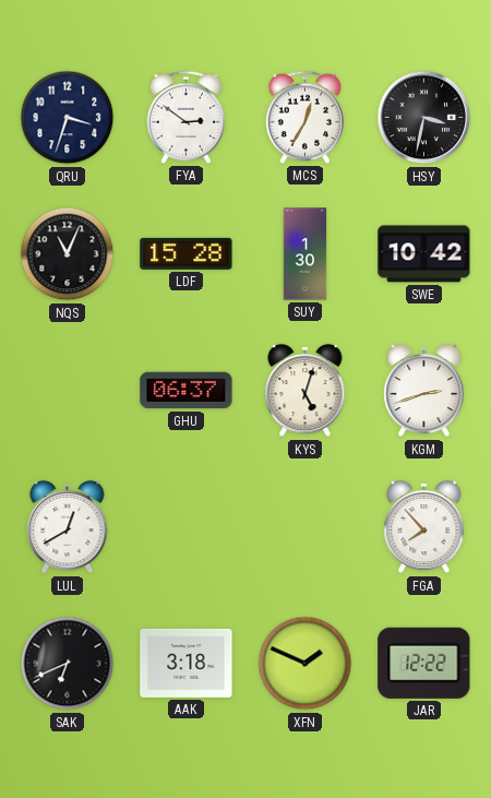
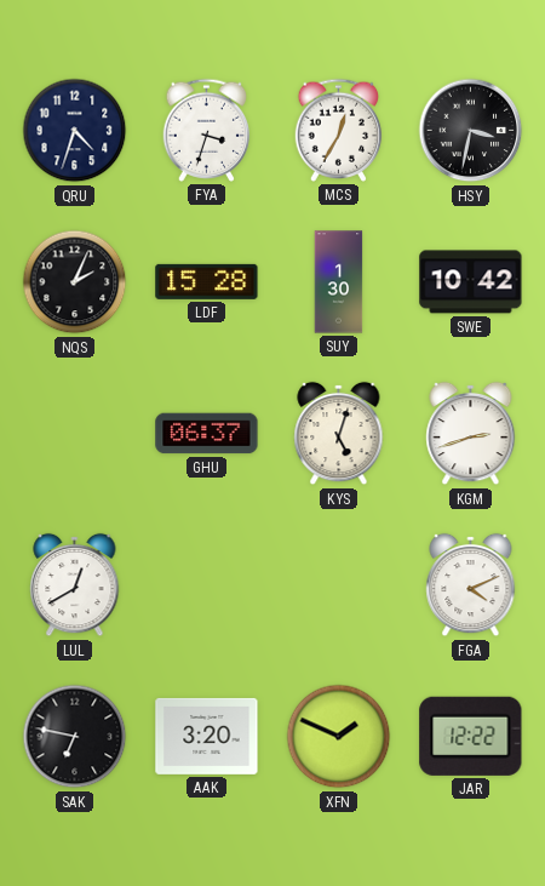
QRU: 3:33 -> 4:33
FYA: 2:51 -> 3:33
NQS: 11:04 -> 2:04
FGA: 7:53 -> 4:11
SAK: 6:41 -> 6:47
AAK: 3:18 -> 3:20
